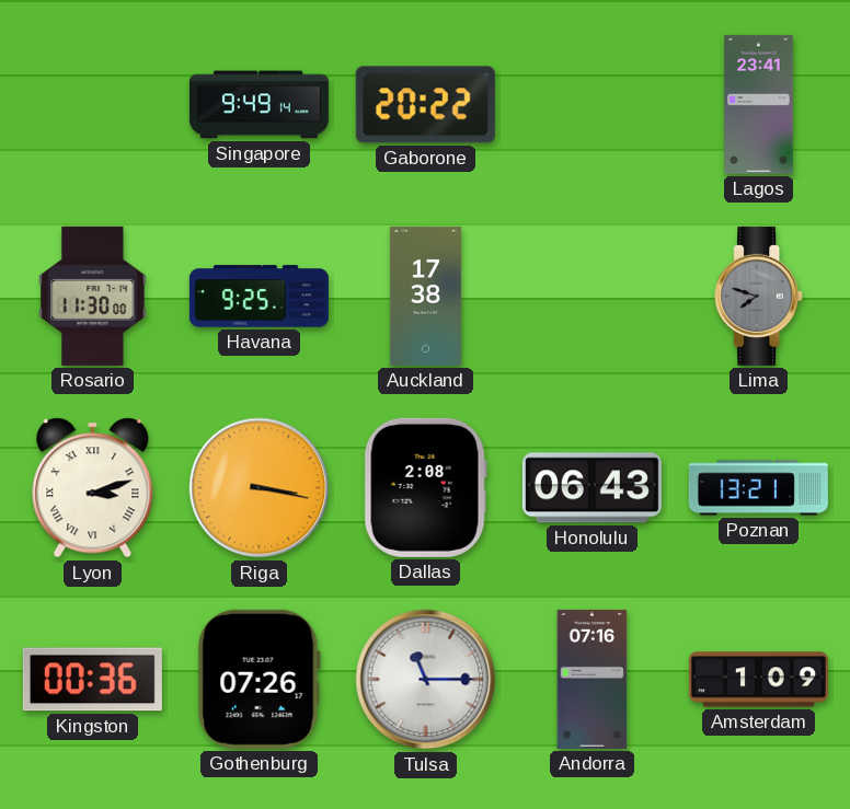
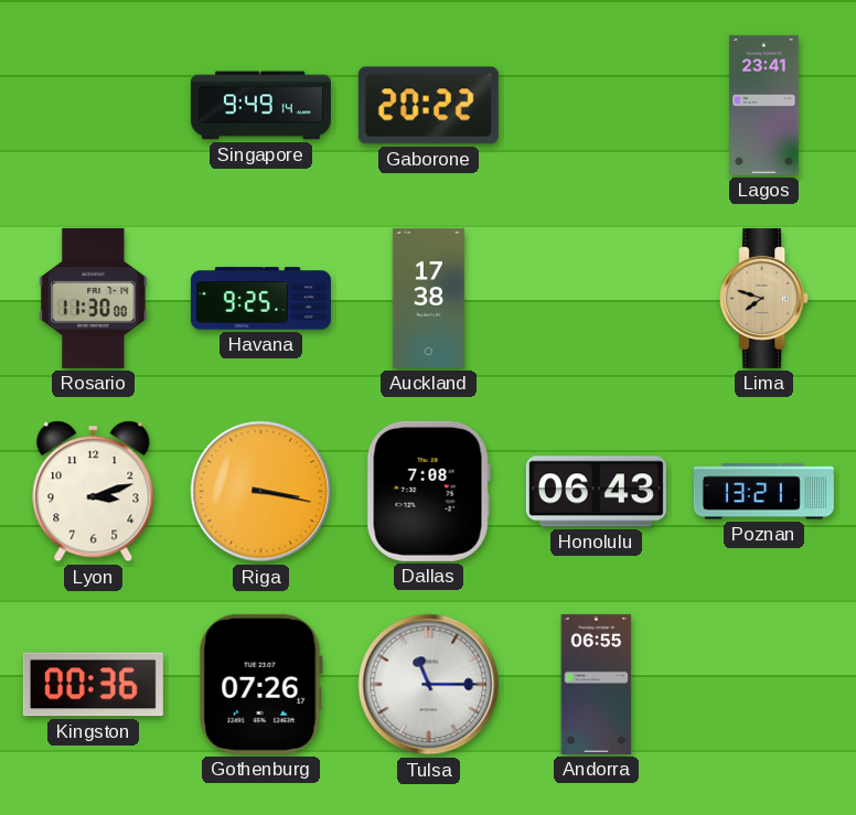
Lima dial: grey -> champagne
Lyon numerals: Roman -> Arabic
Dallas: 2:08 -> 7:08
Andorra: 07:16 -> 06:55
Amsterdam: 1:09 -> none
